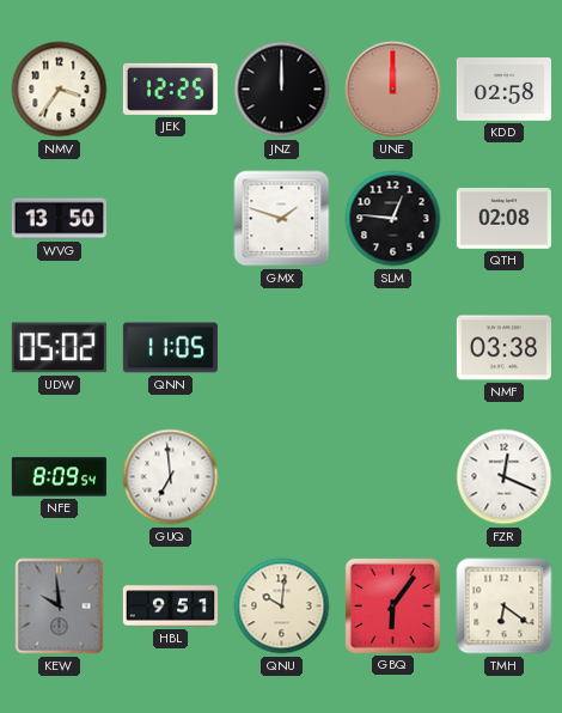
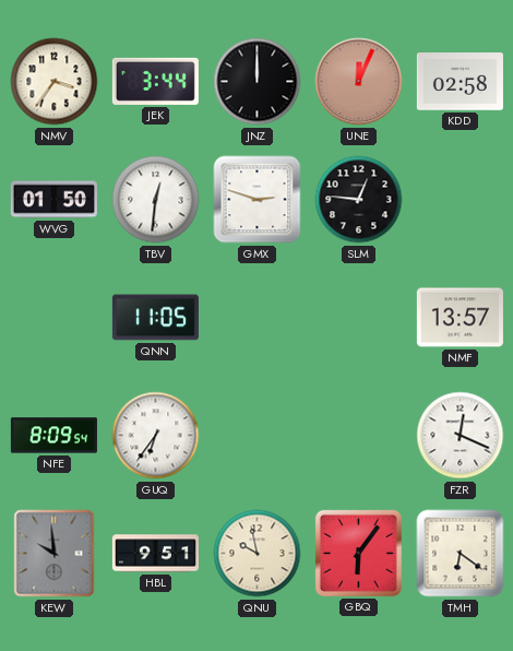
JEK: 12:25 -> 3:44
UNE: 12:00 -> 12:04
WVG: 13:50 -> 01:50
TBV: none -> 12:31
GMX: 1:48 -> 2:48
QTH: 02:08 -> none
UDW: 05:02 -> none
NMF: 03:38 -> 13:57
GUQ: 6:59 -> 6:36
QNU: 10:01 -> 9:58
